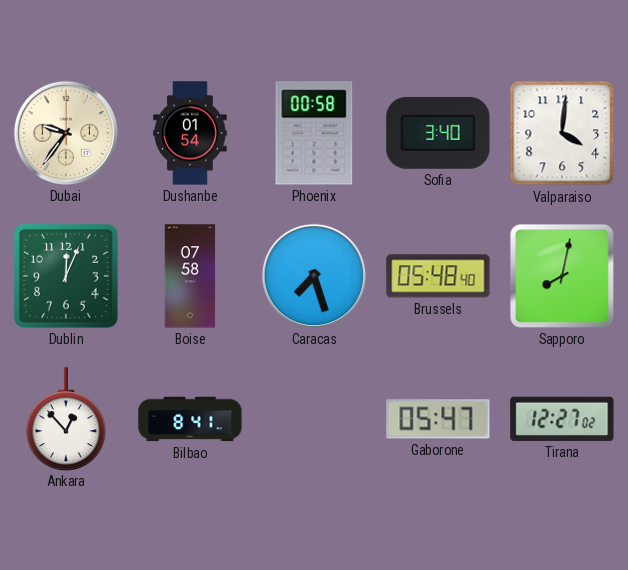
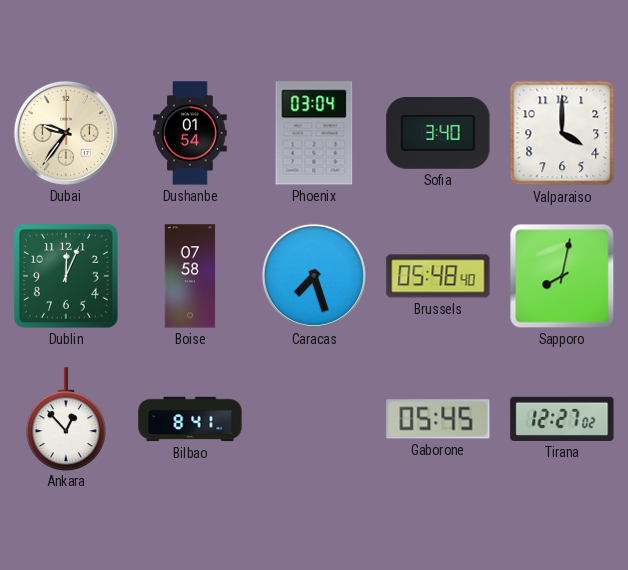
Phoenix: 00:58 -> 03:04
Valparaiso: 4:01 -> 4:00
Gaborone: 05:47 -> 05:45
